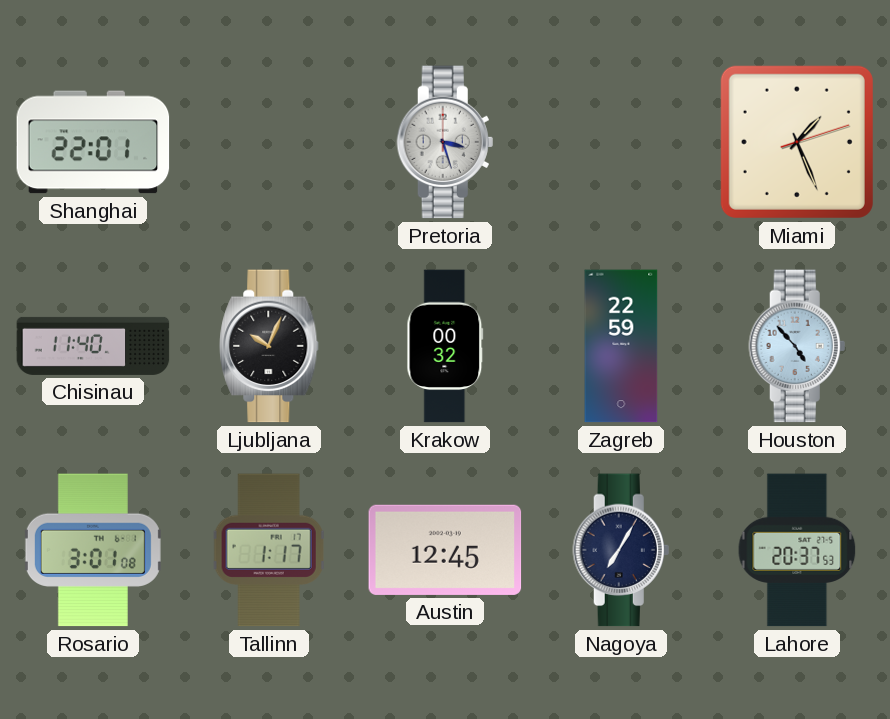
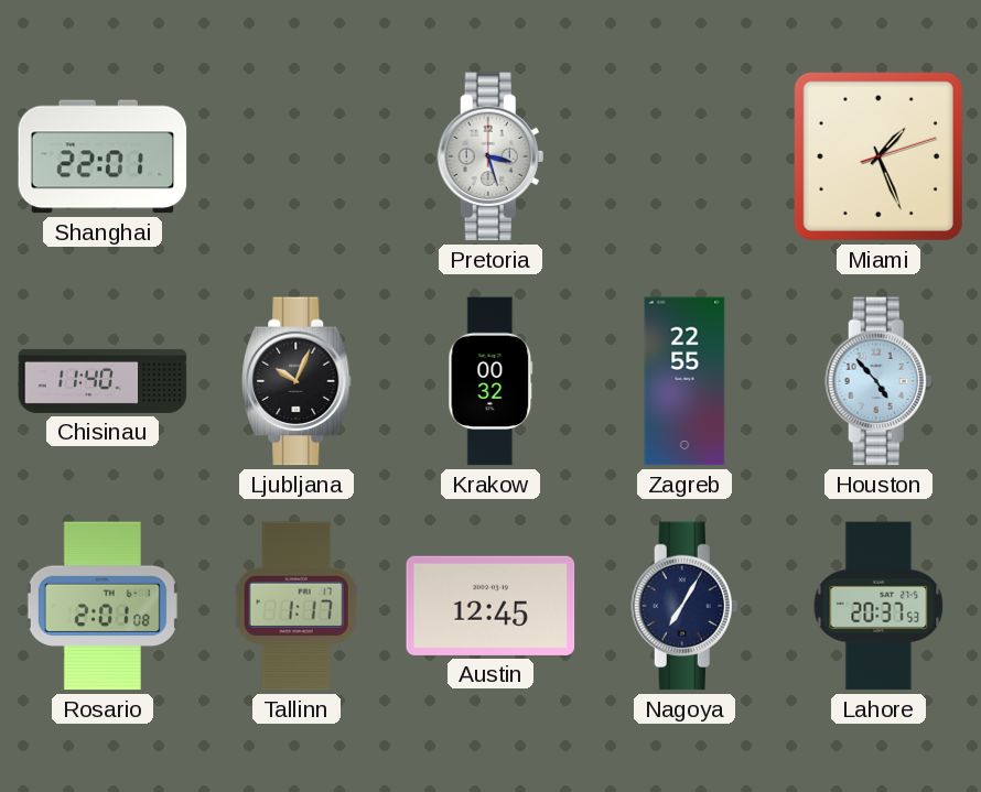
Zagreb: 22:59 -> 22:55
Rosario: 3:01 -> 2:01
